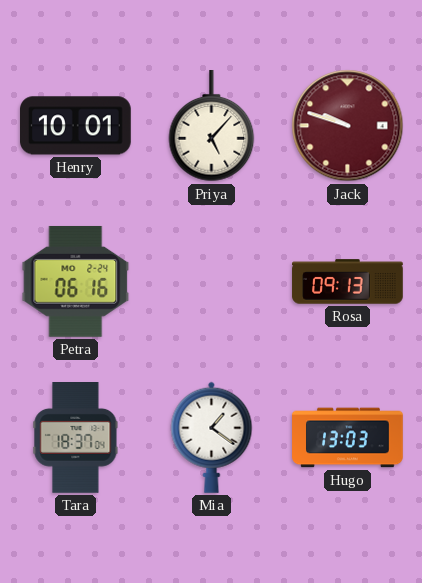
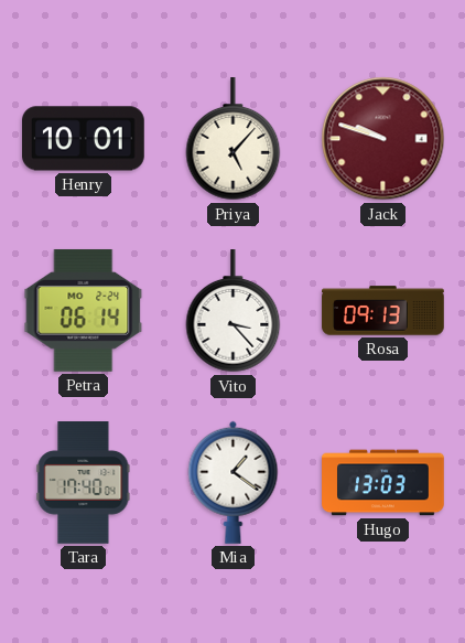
Petra: 06:16 -> 06:14
Vito: none -> 3:23
Tara: 18:37 -> 17:40
